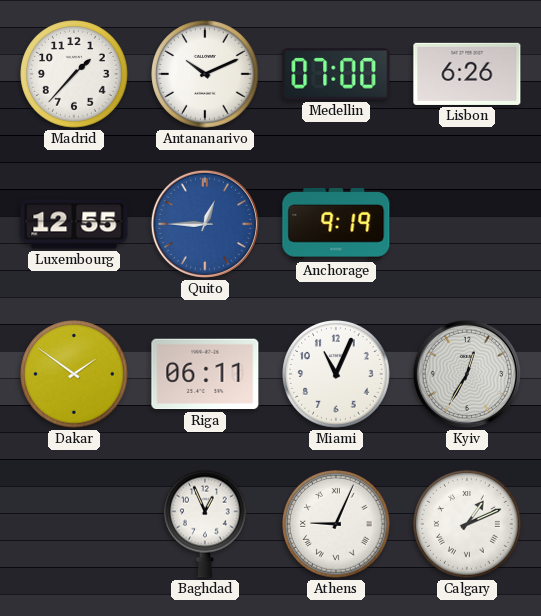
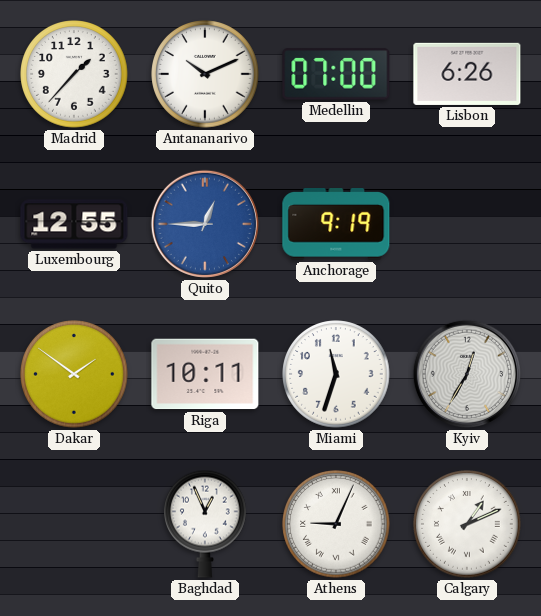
Riga: 06:11 -> 10:11
Miami: 11:04 -> 11:33
